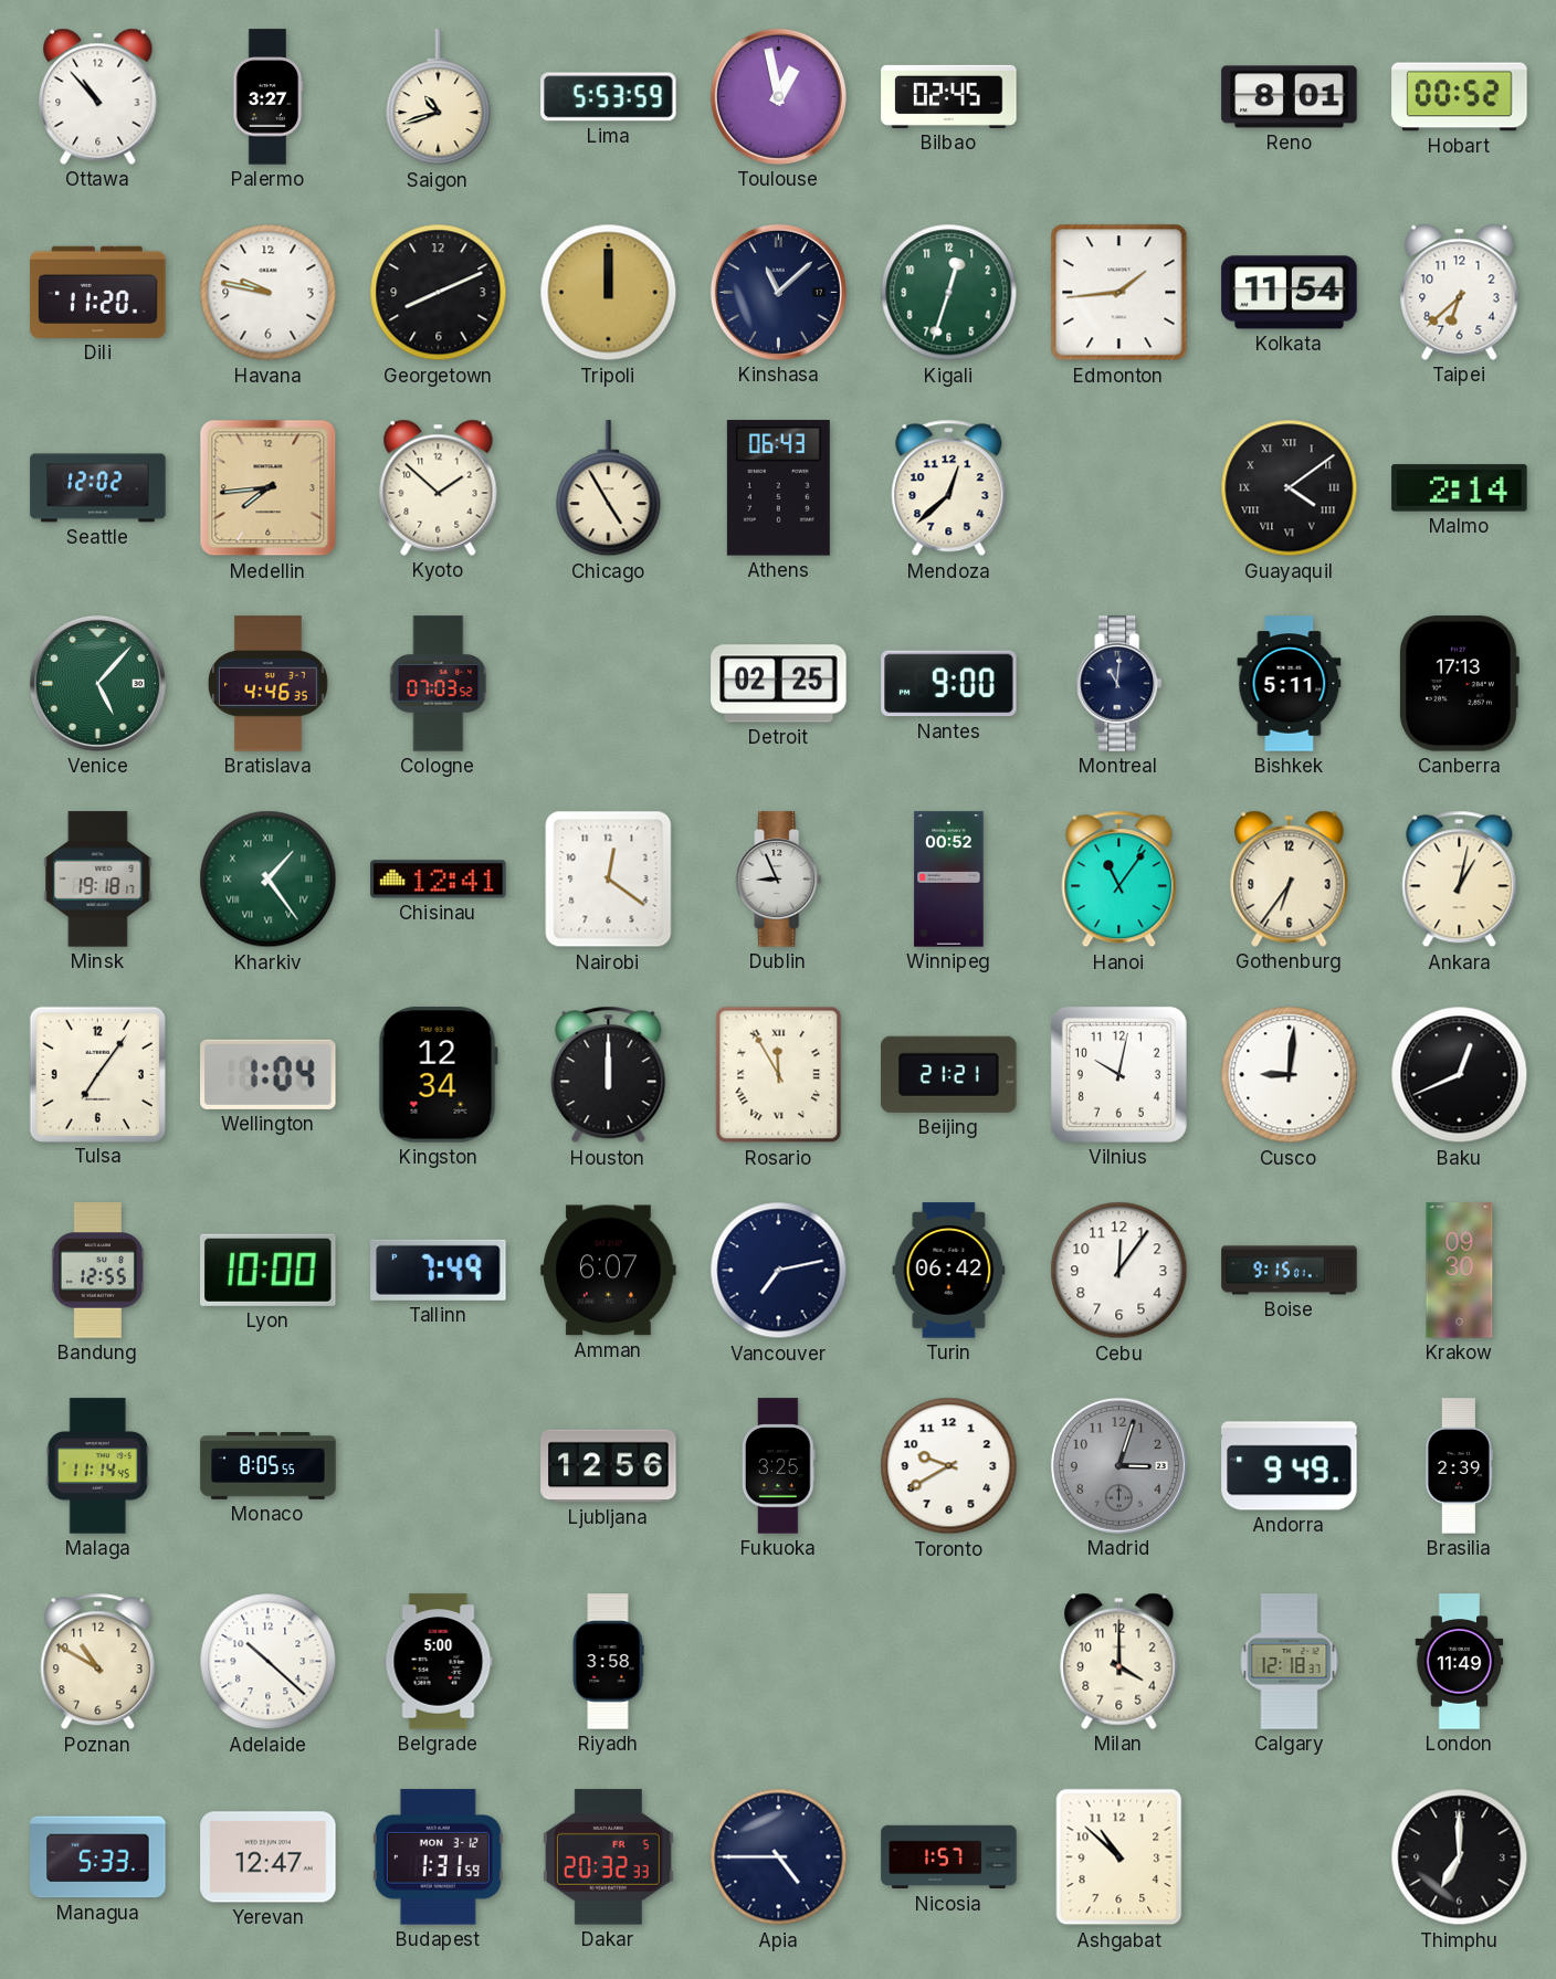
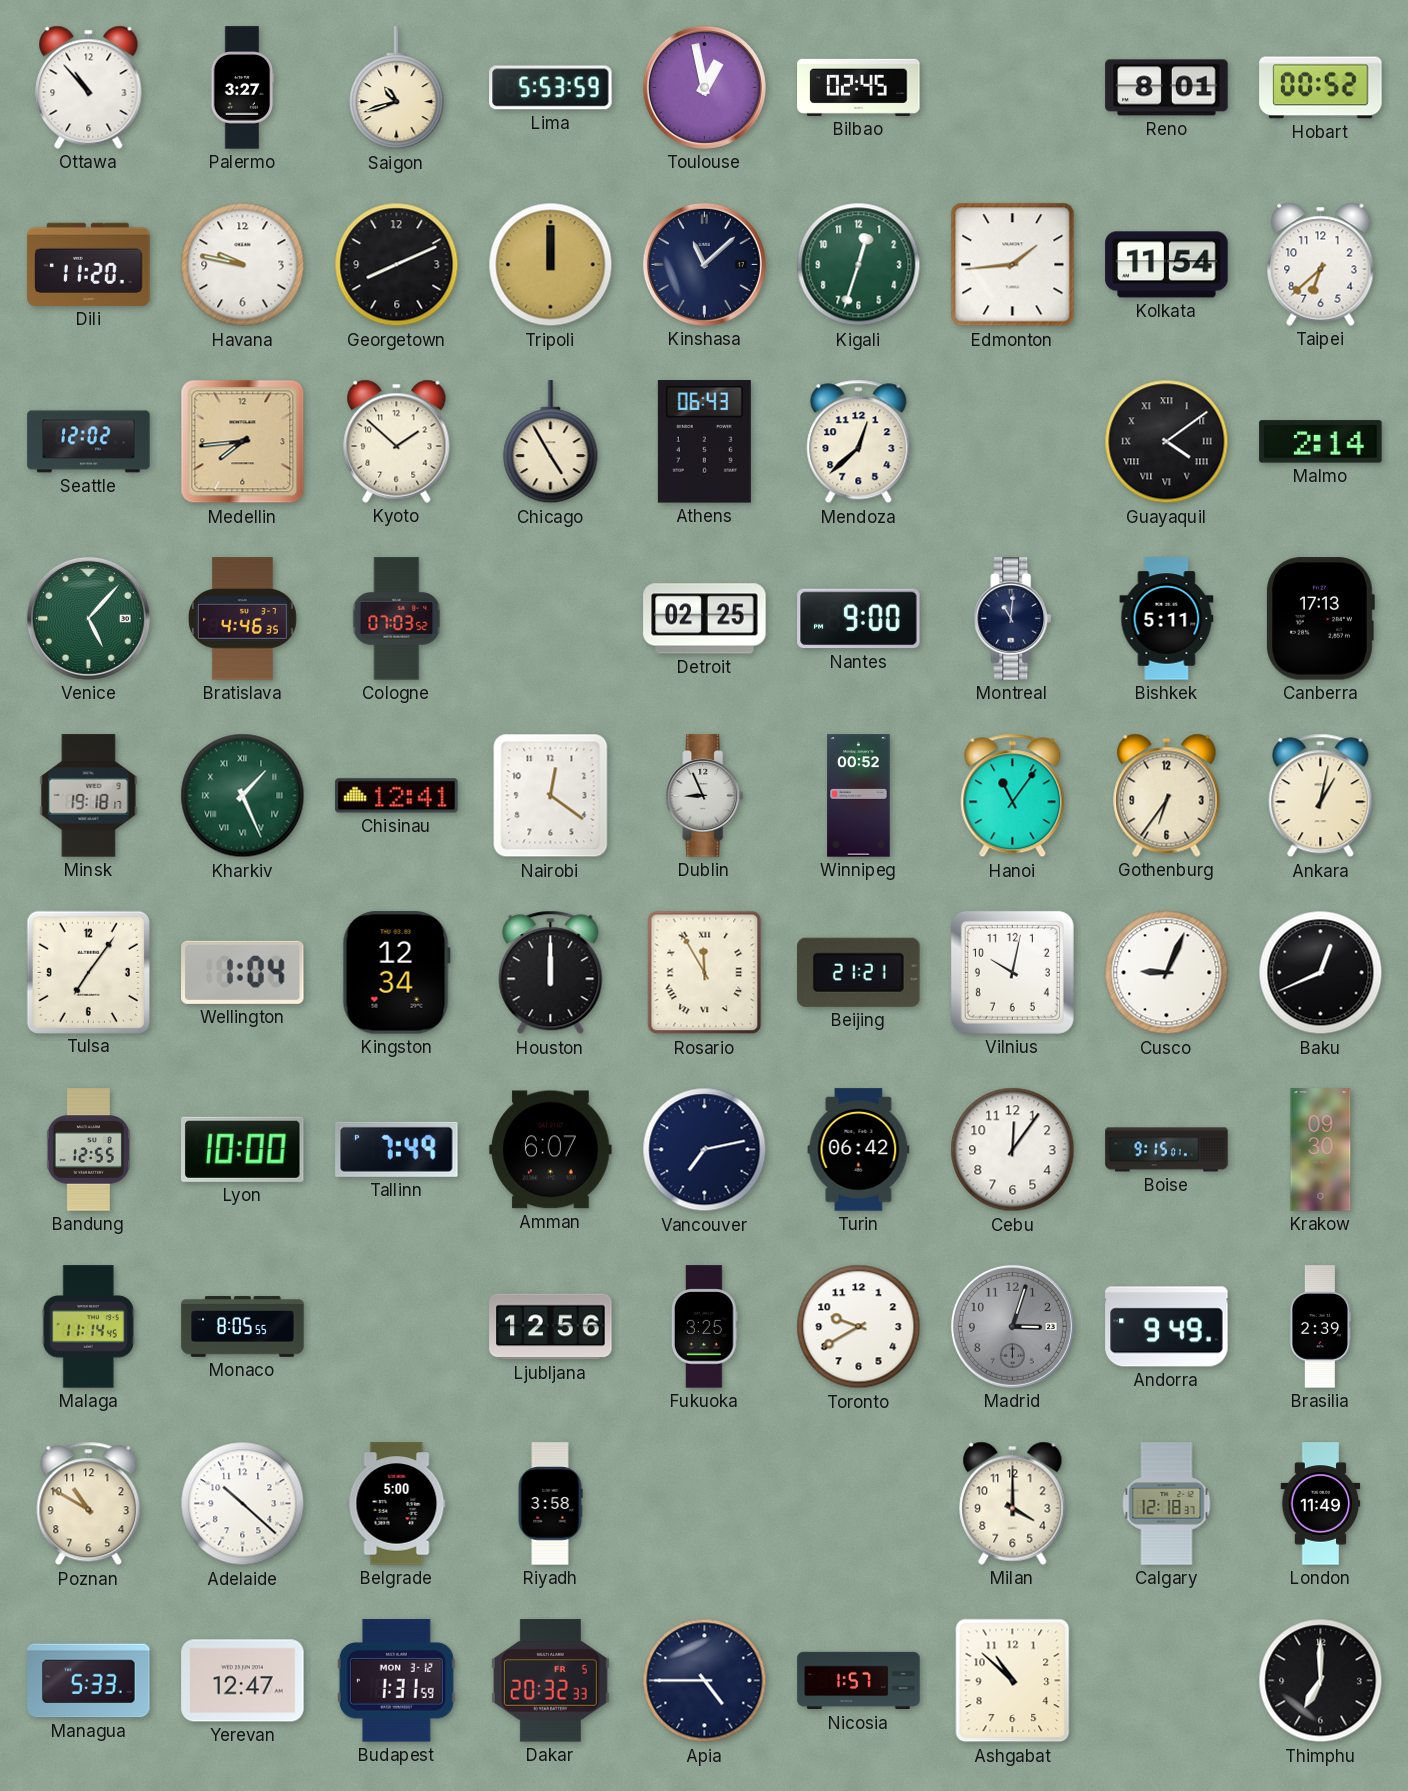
Kharkiv: 1:24 -> 1:26
Cusco: 9:01 -> 9:04
